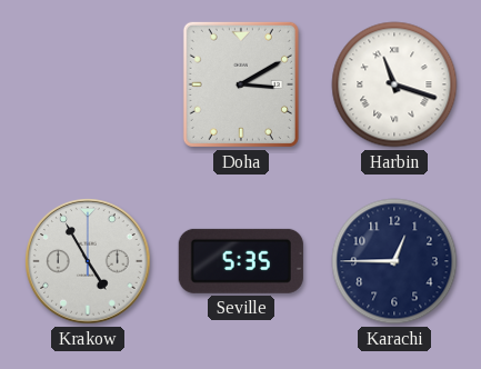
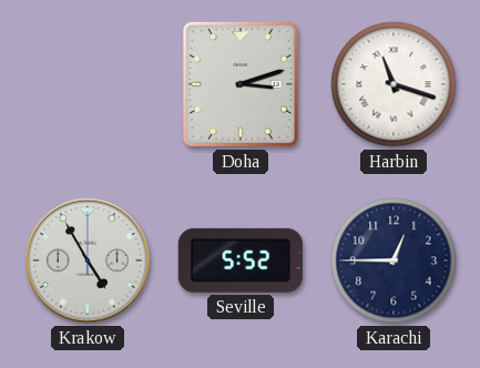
Doha: 3:10 -> 3:12
Seville: 5:35 -> 5:52
